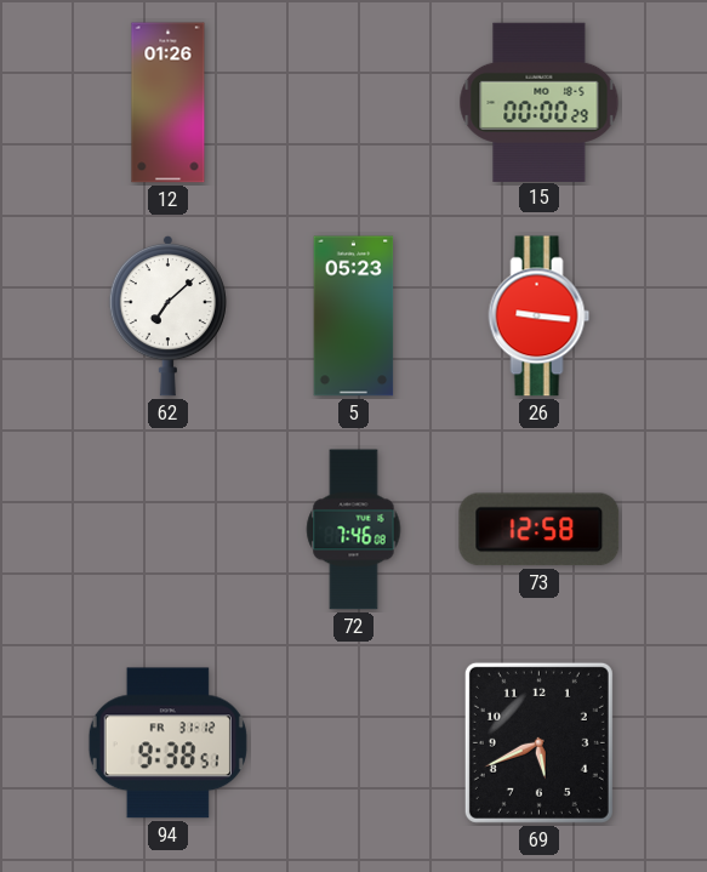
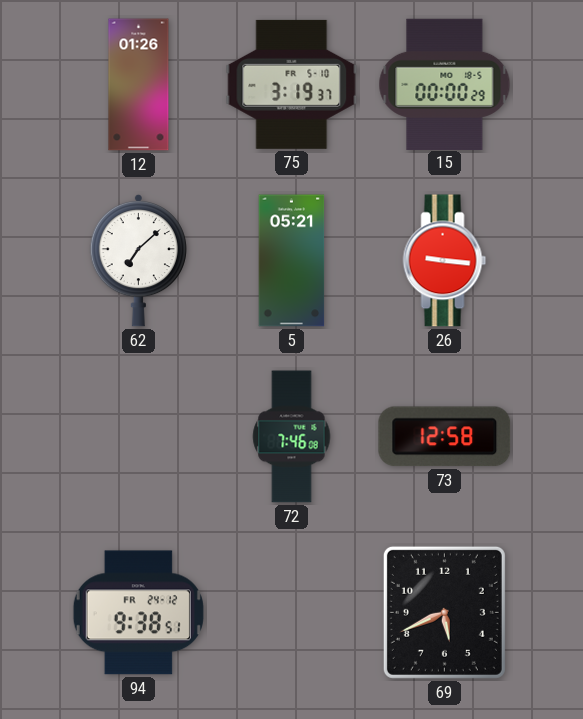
75: none -> 3:19
5: 05:23 -> 05:21
94 date: FR 31-12 -> FR 24-12
